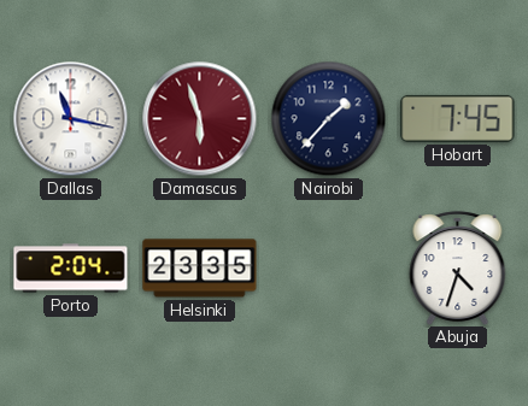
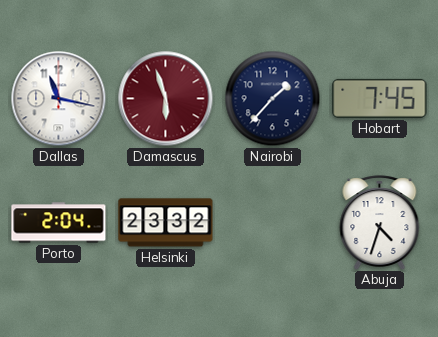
Helsinki: 23:35 -> 23:32
